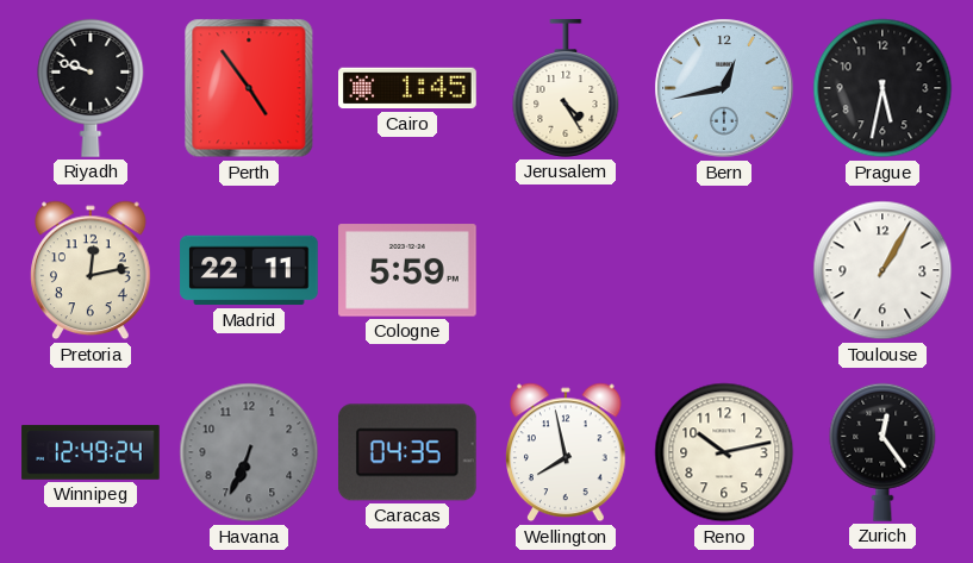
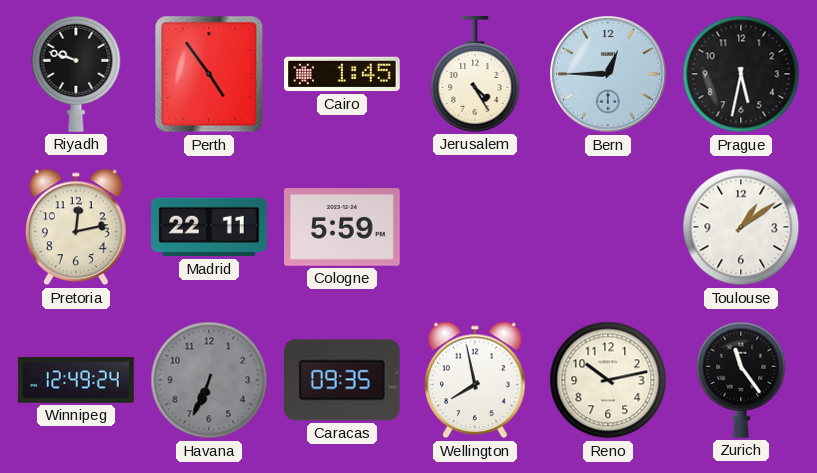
Bern: 12:43 -> 12:45
Toulouse: 1:05 -> 1:09
Caracas: 04:35 -> 09:35
Zurich: 12:24 -> 11:24
